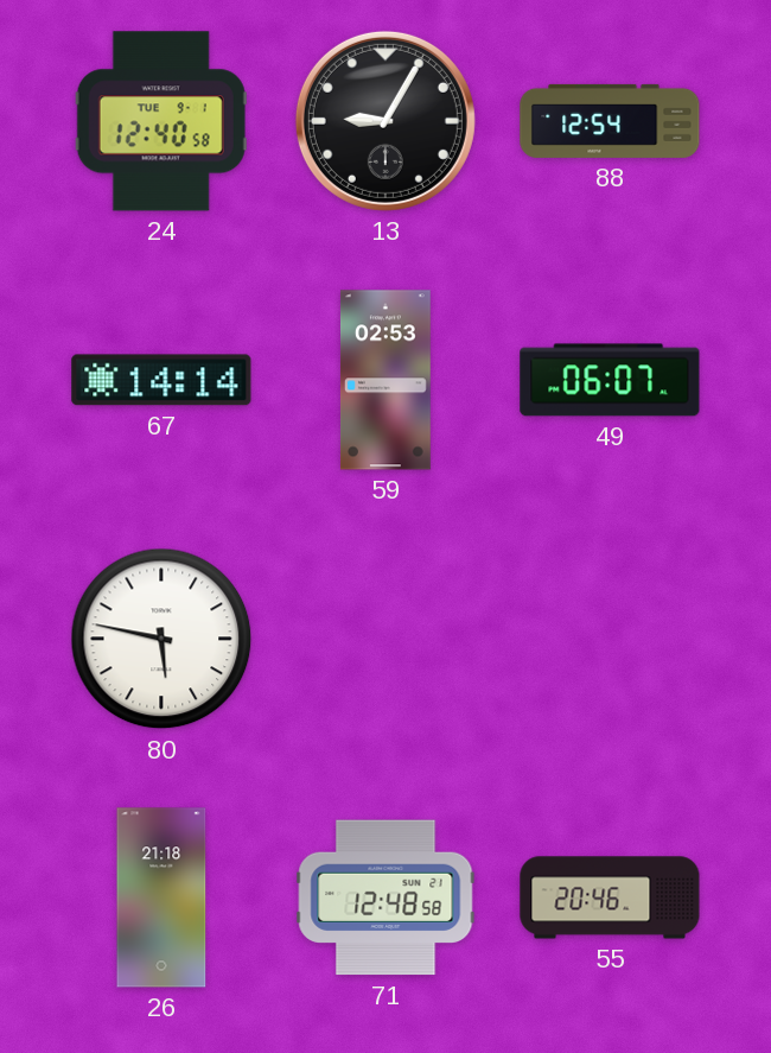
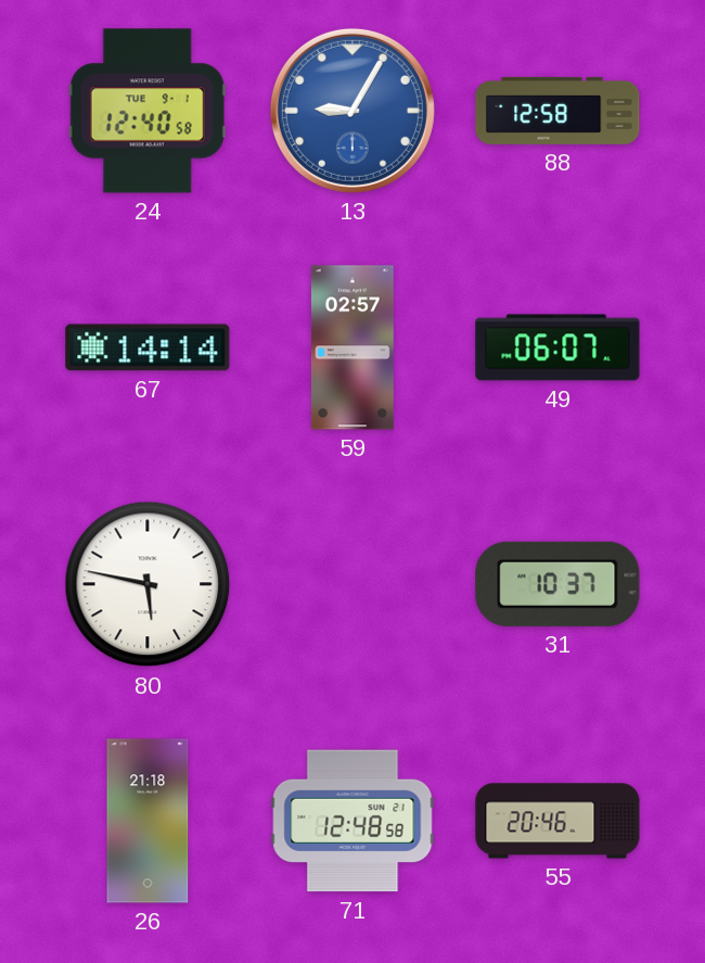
13 dial: black -> blue
88: 12:54 -> 12:58
59: 02:53 -> 02:57
31: none -> 10:37
